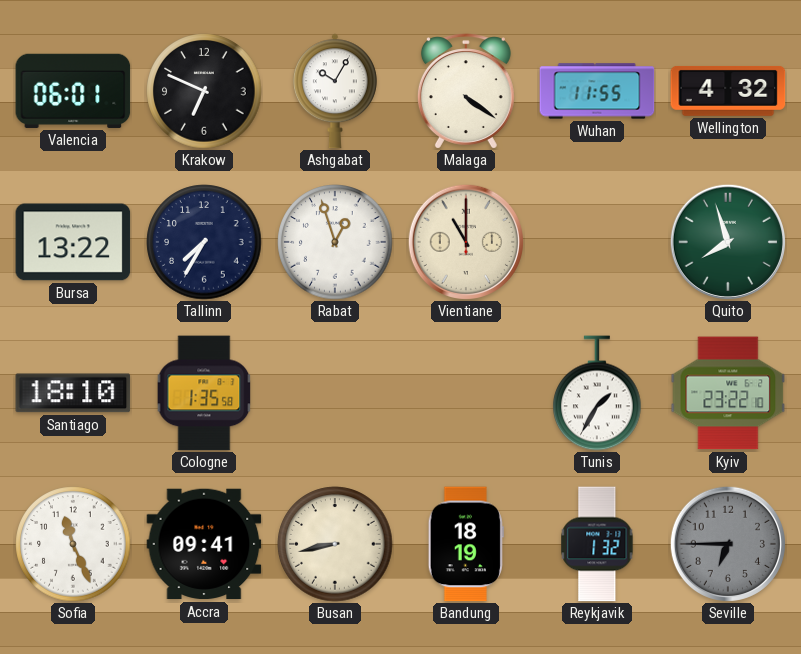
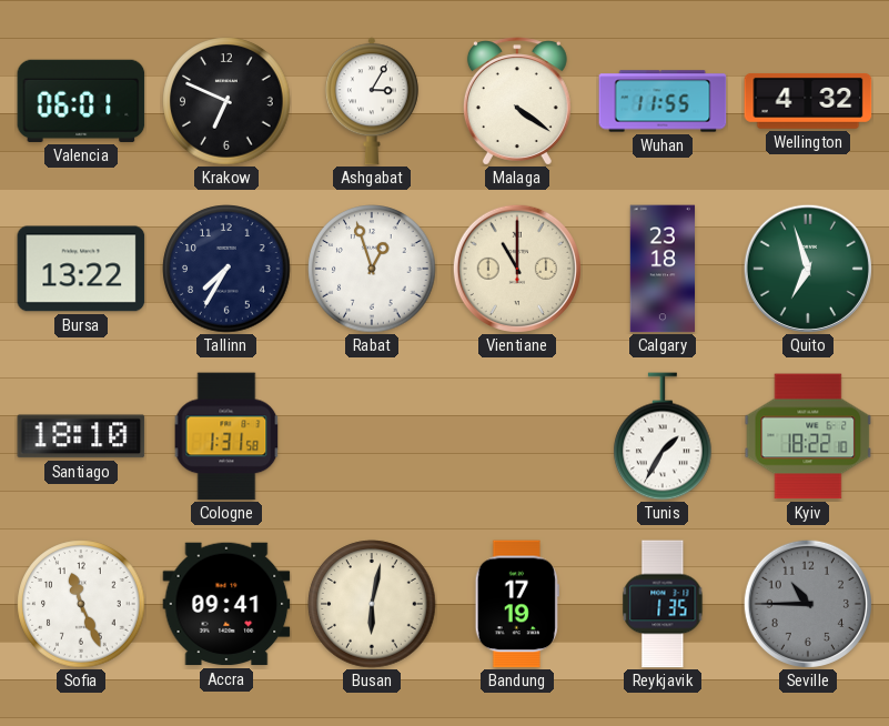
Ashgabat: 10:05 -> 3:05
Calgary: none -> 23:18
Quito: 7:57 -> 6:57
Cologne: 1:35 -> 1:31
Kyiv: 23:22 -> 18:22
Busan: 8:43 -> 6:02
Bandung: 18:19 -> 17:19
Reykjavik: 1:32 -> 1:35
Seville: 6:45 -> 10:45
